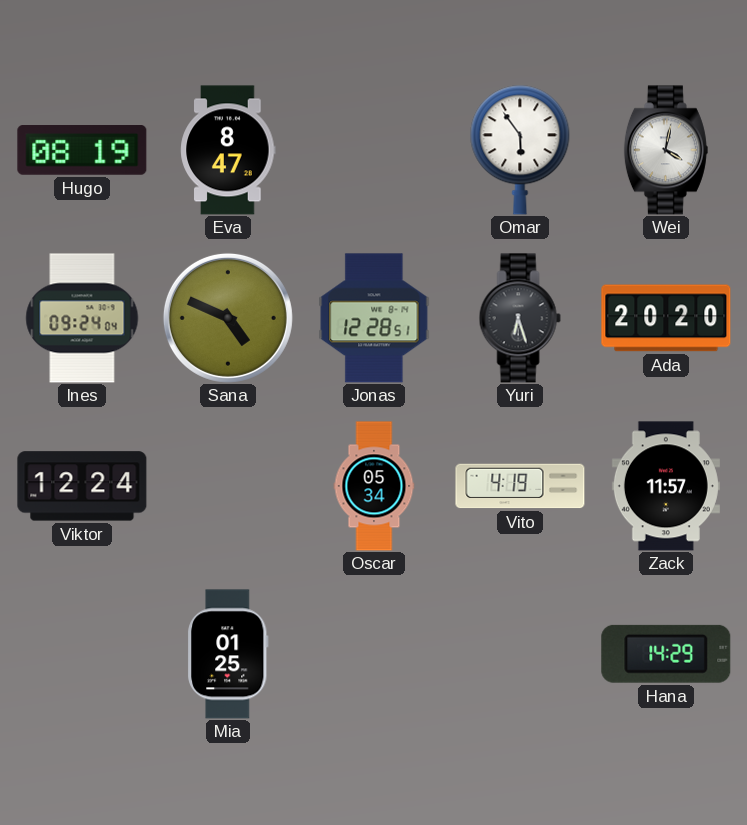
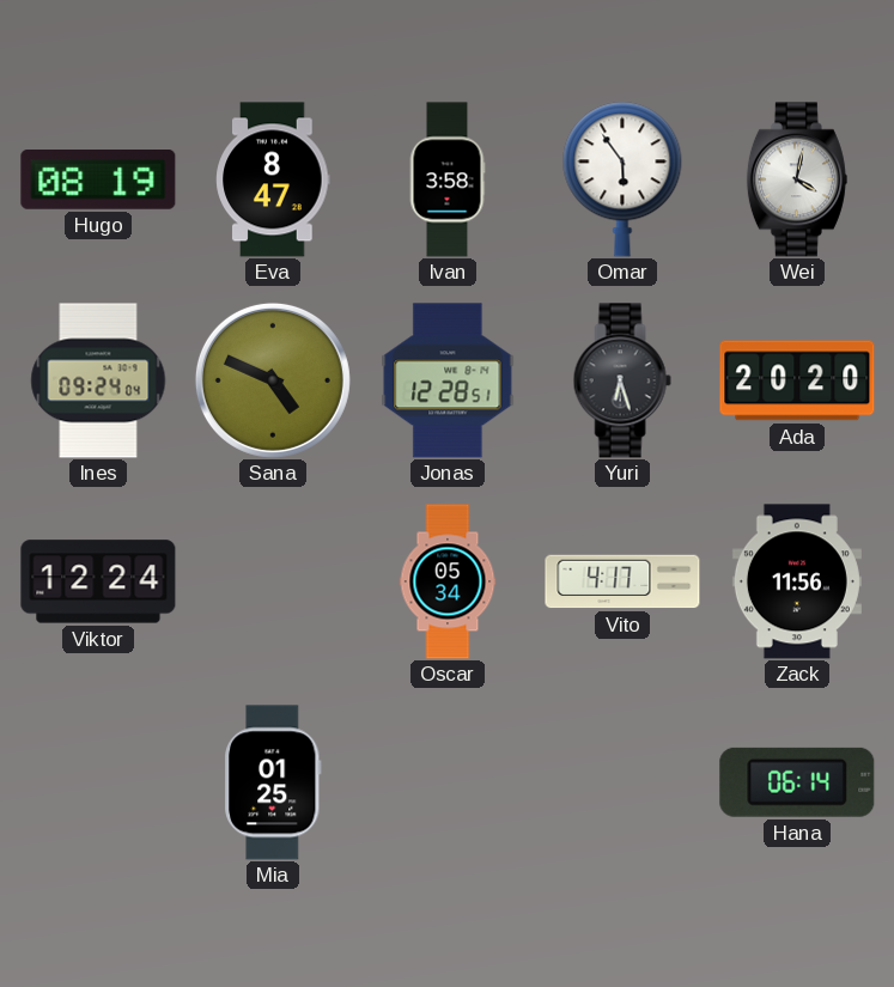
Ivan: none -> 3:58
Vito: 4:19 -> 4:17
Zack: 11:57 -> 11:56
Hana: 14:29 -> 06:14
